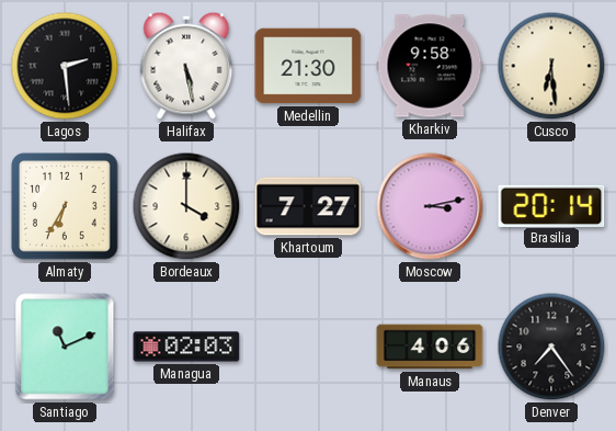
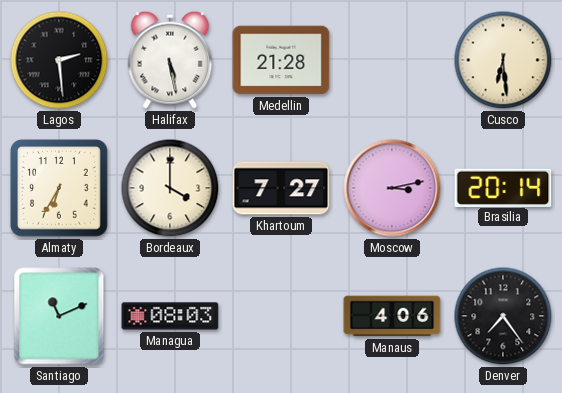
Medellin: 21:30 -> 21:28
Kharkiv: 9:58 -> none
Managua: 02:03 -> 08:03
